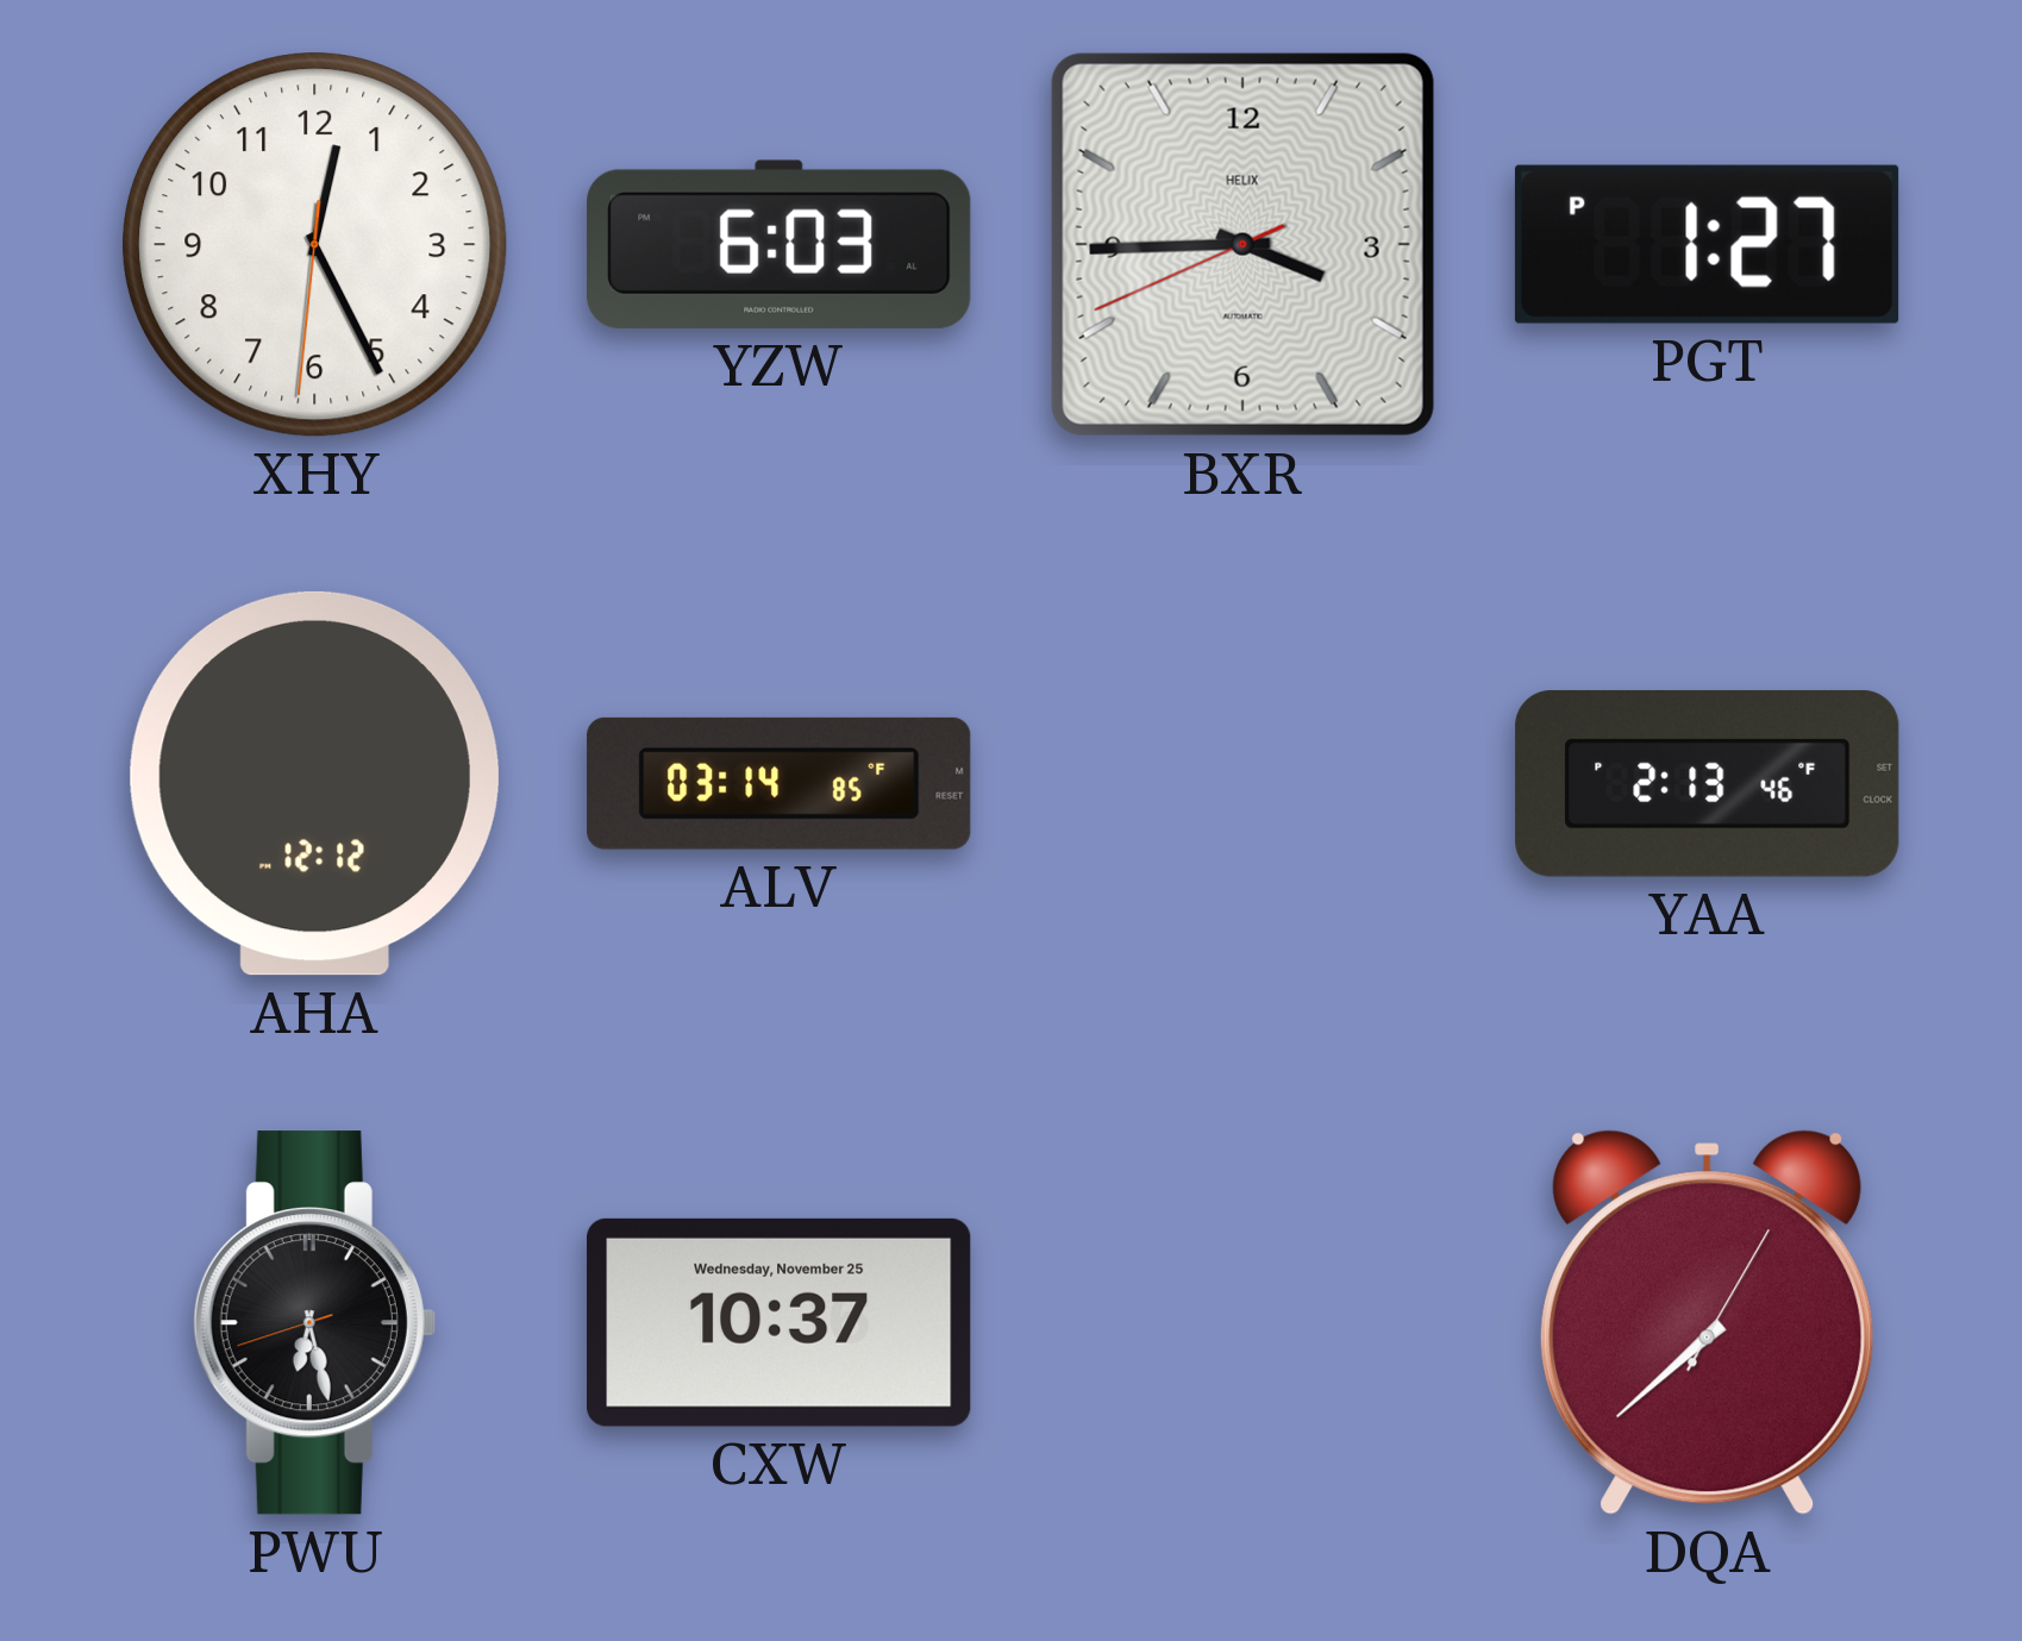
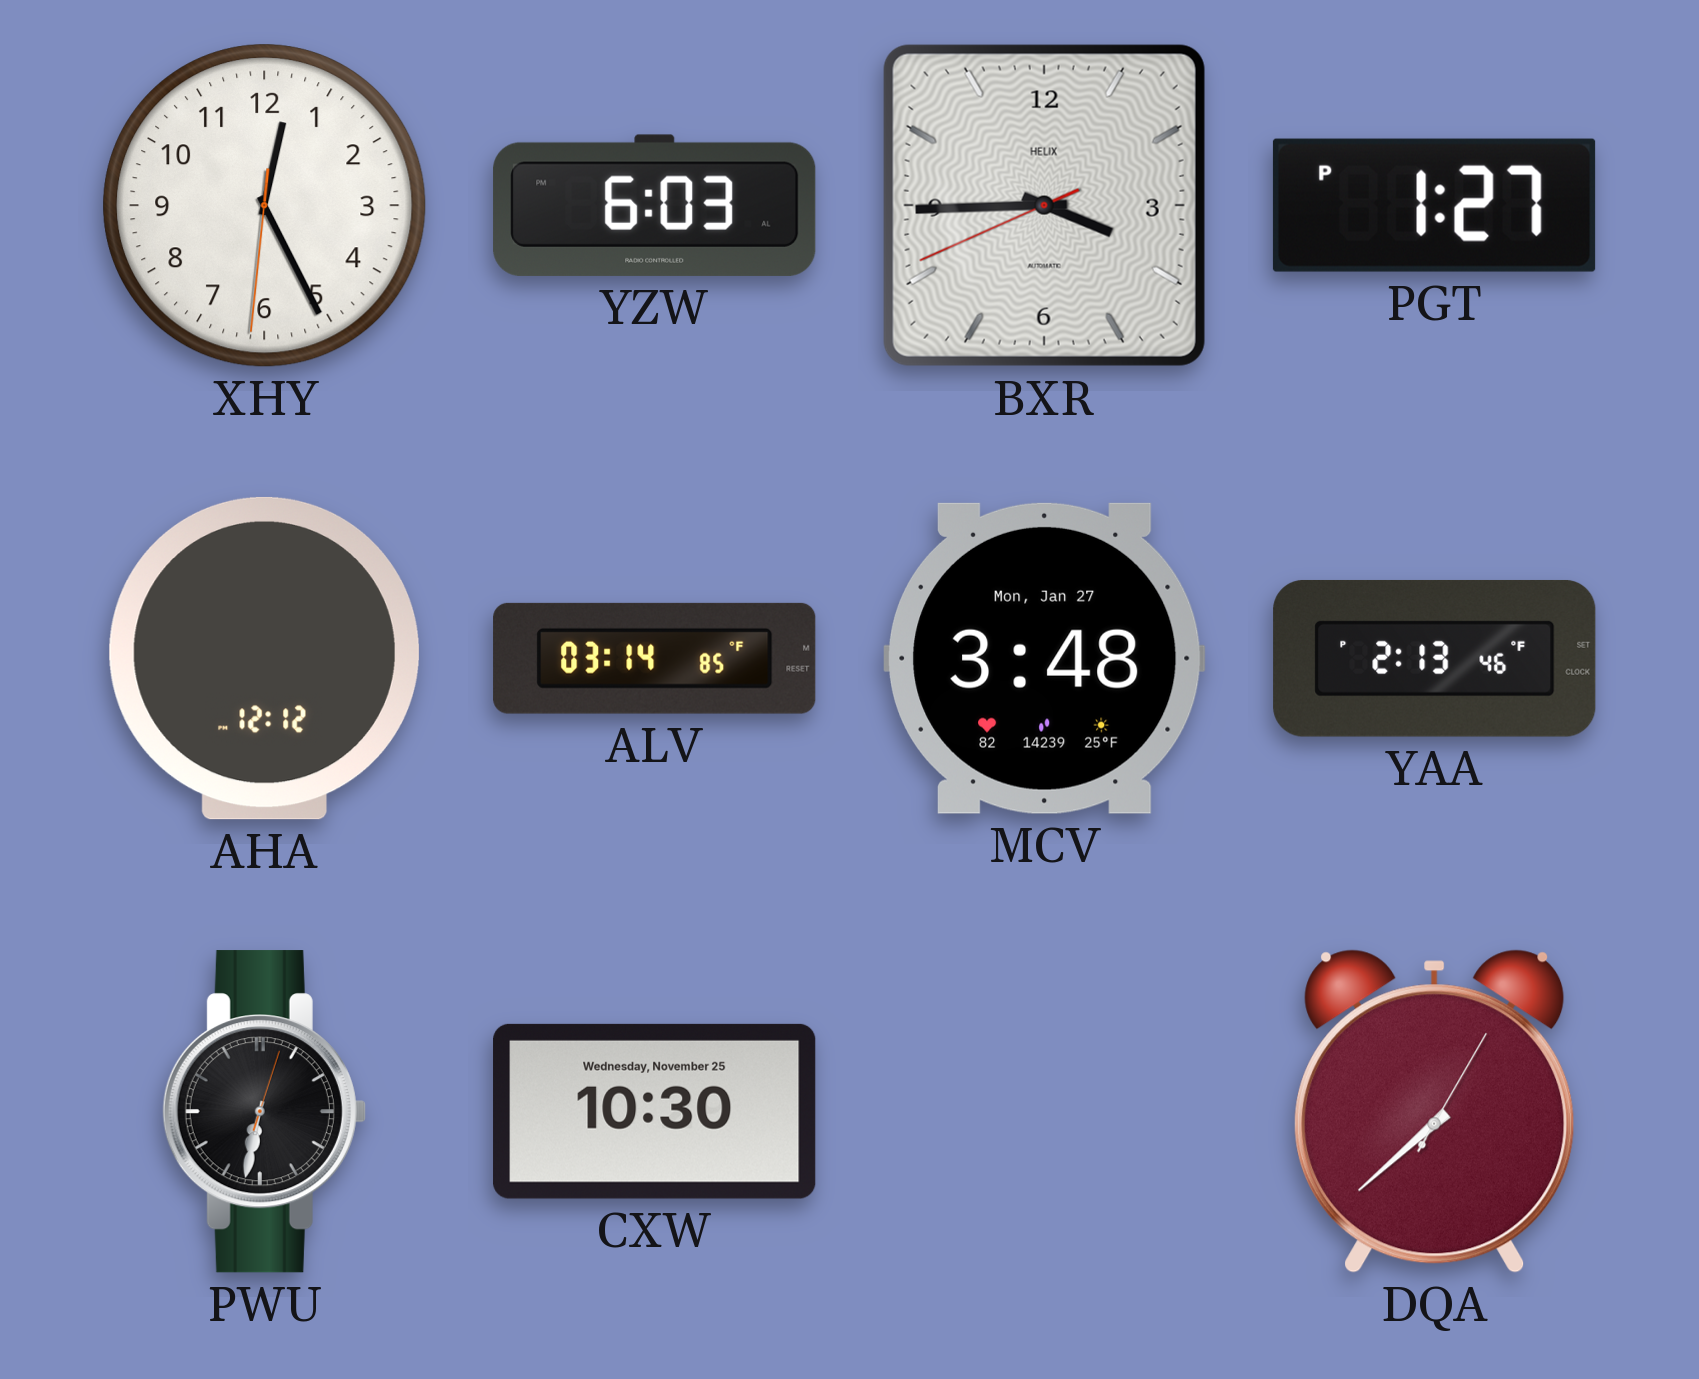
MCV: none -> 3:48
PWU: 6:27 -> 6:32
CXW: 10:37 -> 10:30
